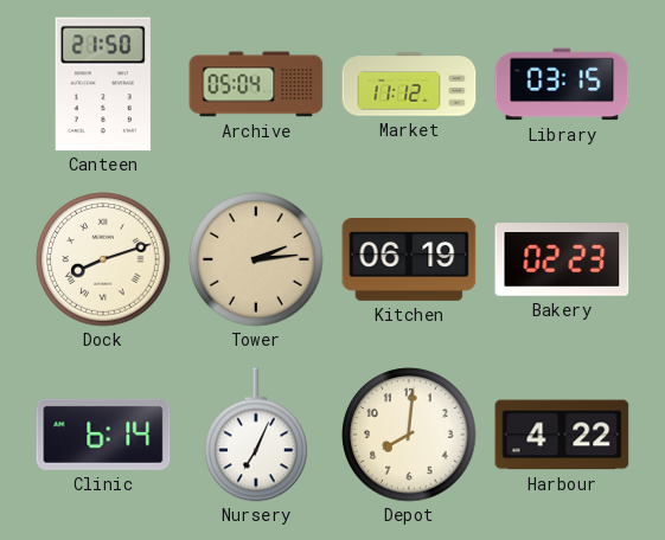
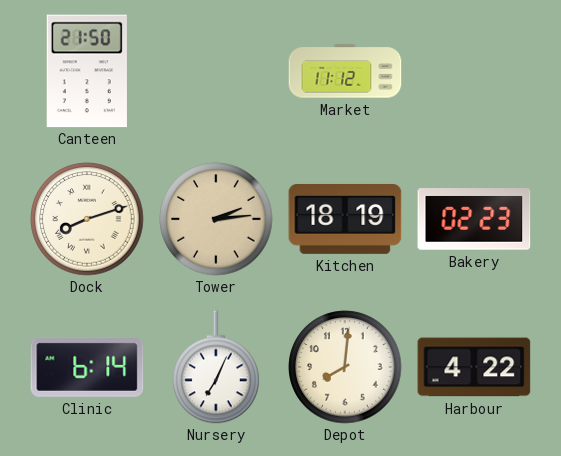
Archive: 05:04 -> none
Library: 03:15 -> none
Kitchen: 06:19 -> 18:19
